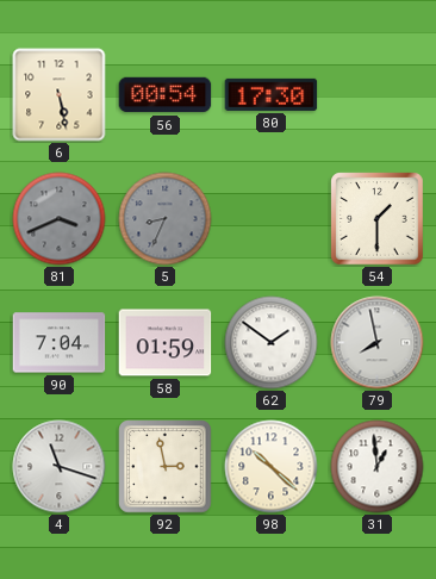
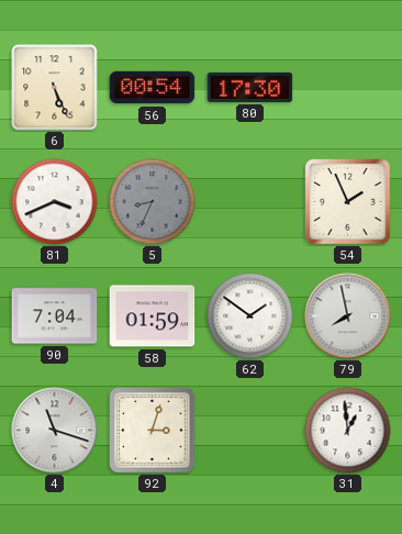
6: 5:28 -> 5:26
81 dial: grey -> white
54: 1:30 -> 1:56
92: 2:58 -> 3:03
98: 10:22 -> none
